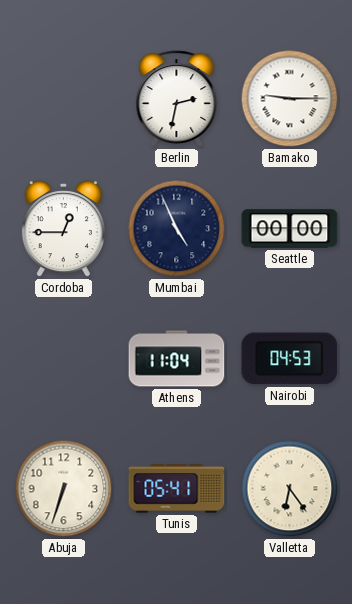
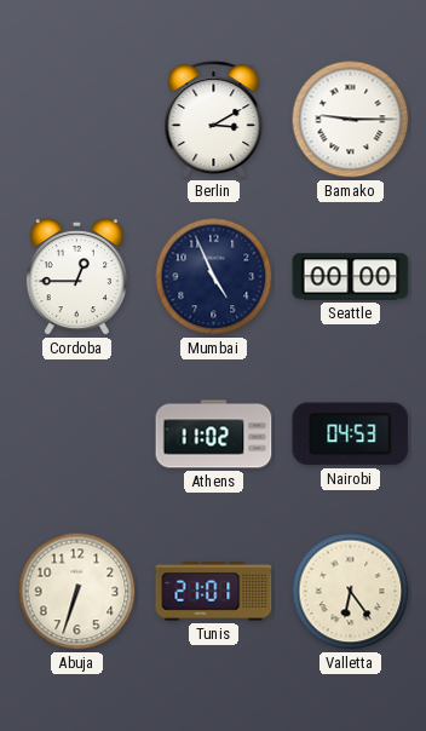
Berlin: 2:32 -> 3:10
Athens: 11:04 -> 11:02
Tunis: 05:41 -> 21:01
